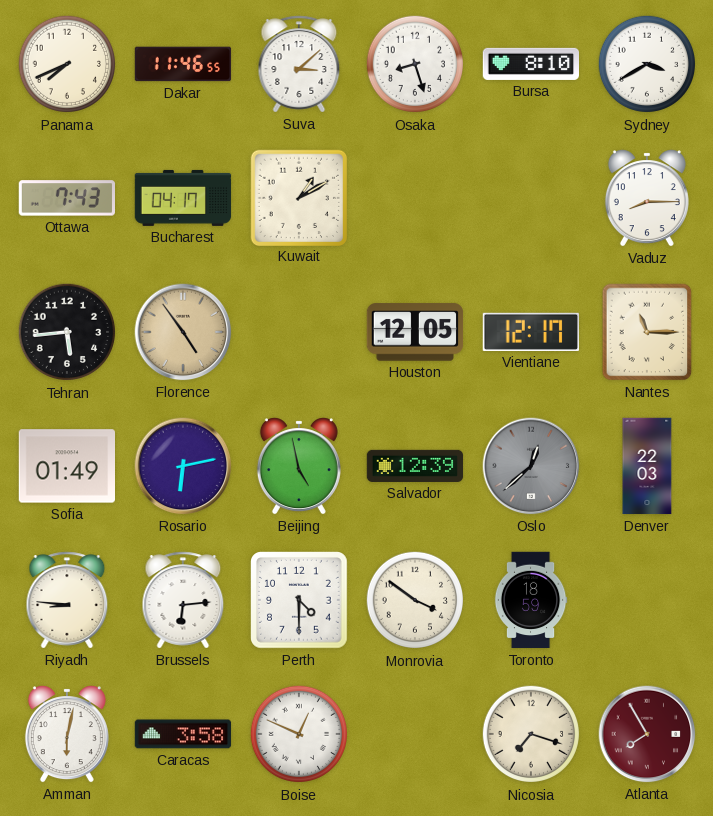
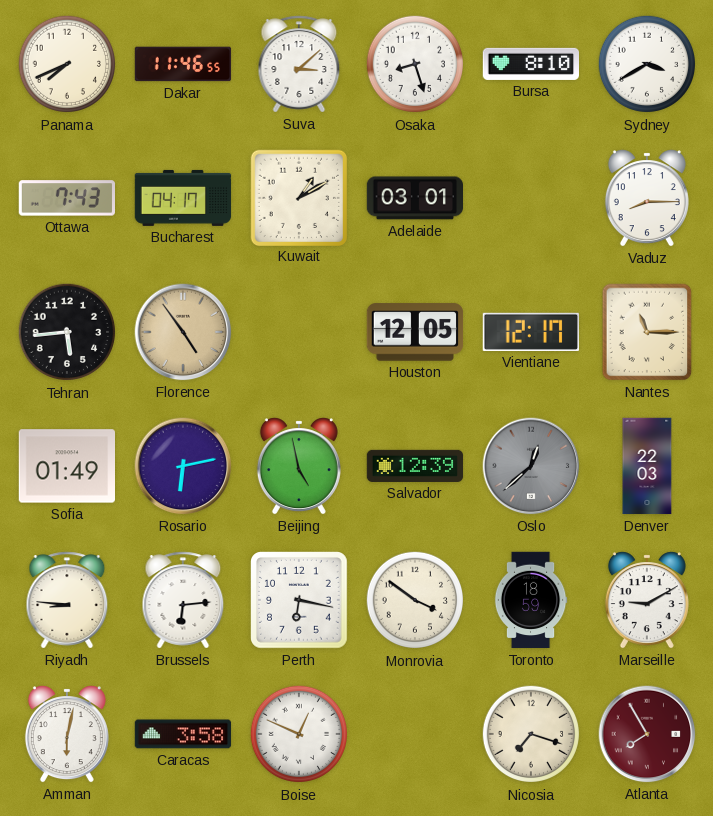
Adelaide: none -> 03:01
Perth: 4:30 -> 6:17
Marseille: none -> 9:10
